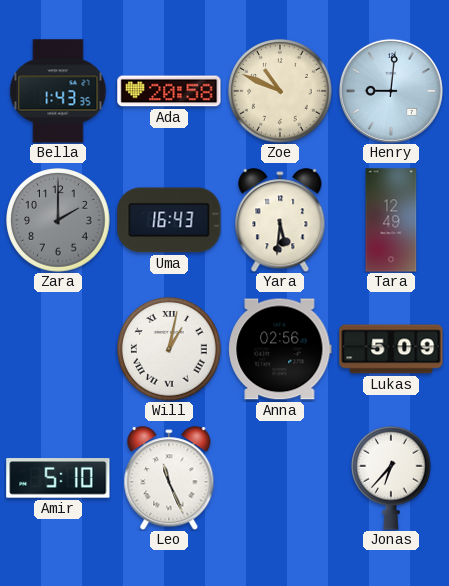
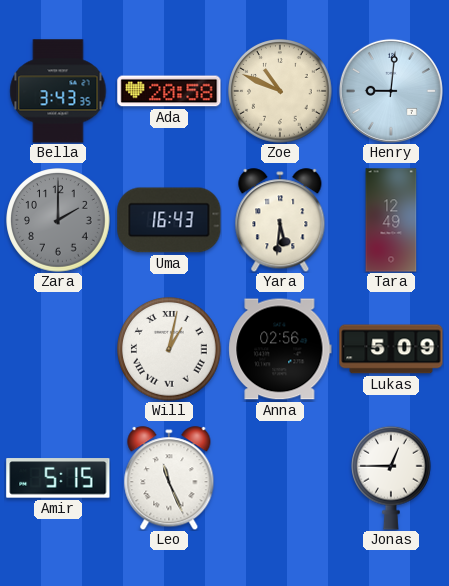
Bella: 1:43 -> 3:43
Amir: 5:10 -> 5:15
Jonas: 6:37 -> 12:45
